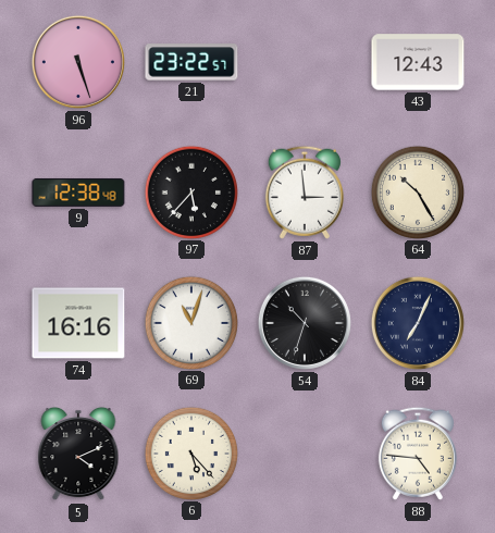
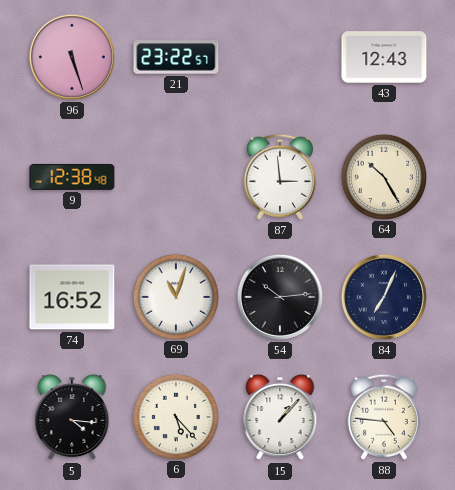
97: 5:37 -> none
74: 16:16 -> 16:52
54: 10:33 -> 10:14
5: 4:11 -> 4:16
15: none -> 1:07
